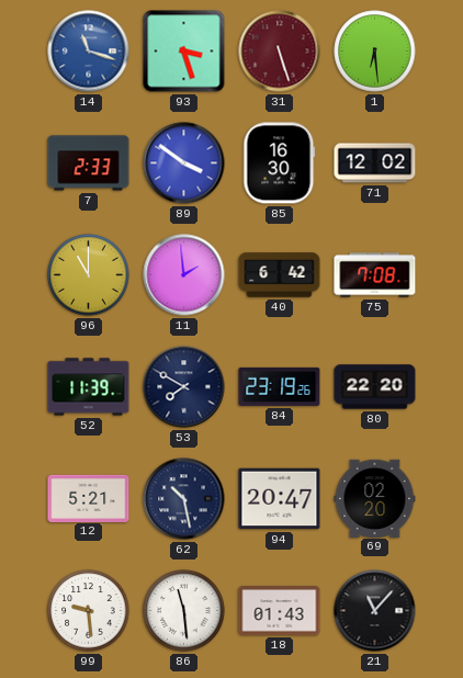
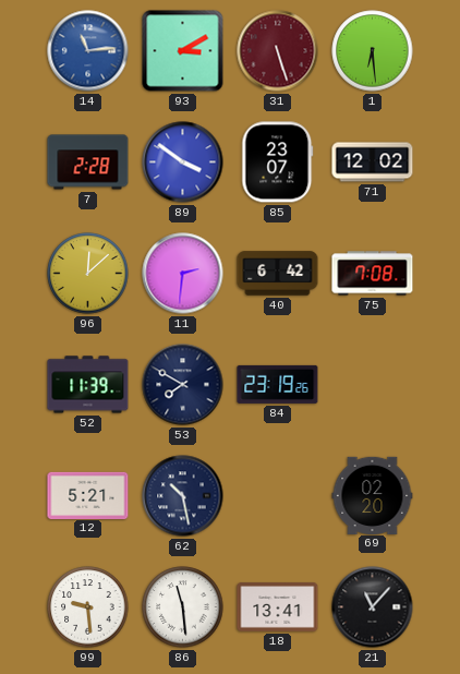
14: 11:18 -> 11:14
93: 3:27 -> 3:10
7: 2:33 -> 2:28
85: 16:30 -> 23:07
96: 11:00 -> 12:08
11: 1:59 -> 2:31
80: 22:20 -> none
94: 20:47 -> none
18: 01:43 -> 13:41
